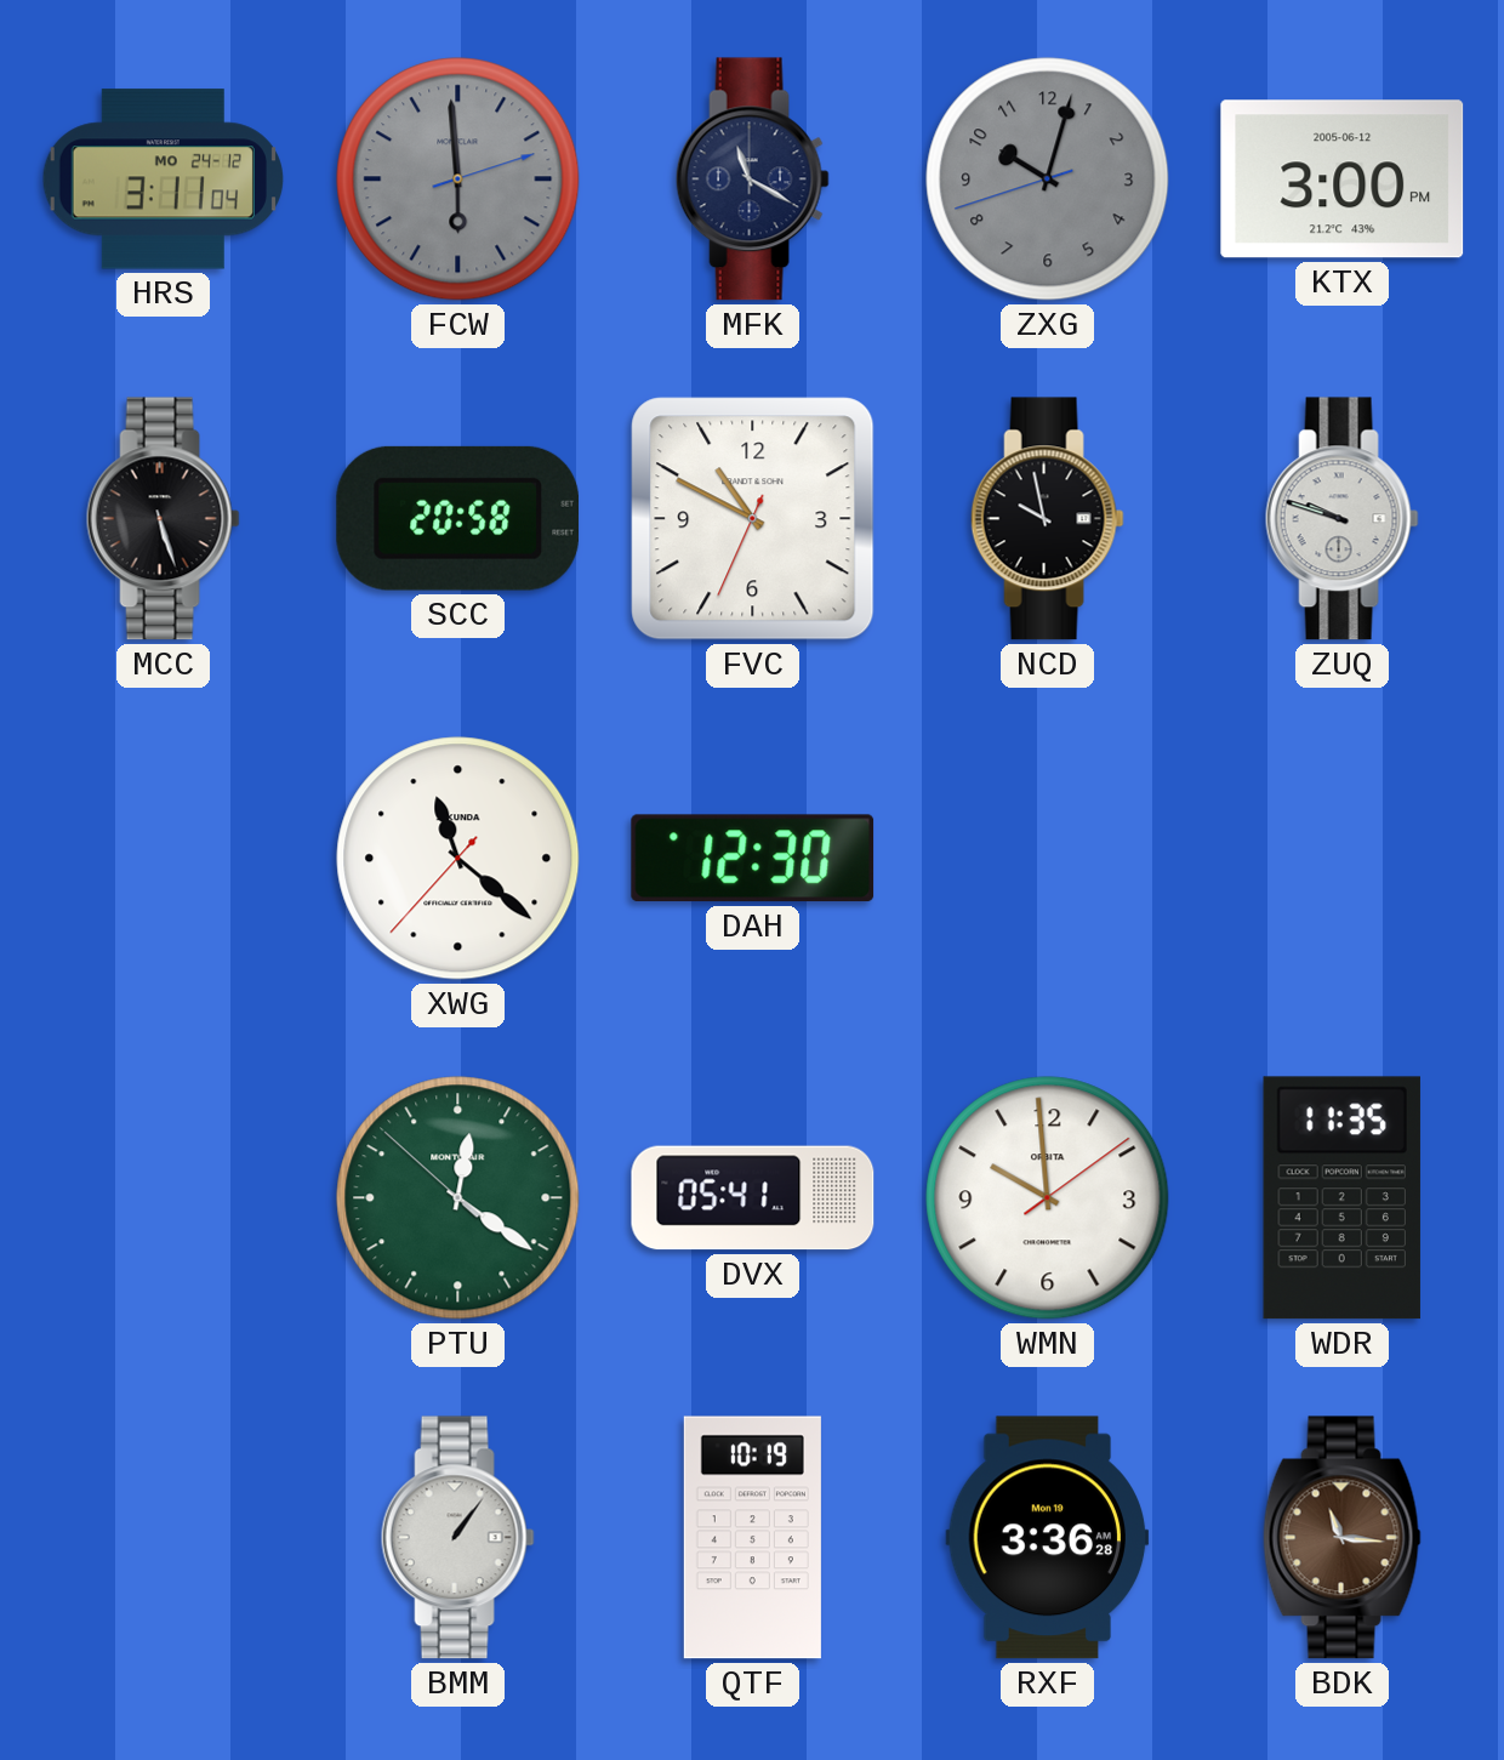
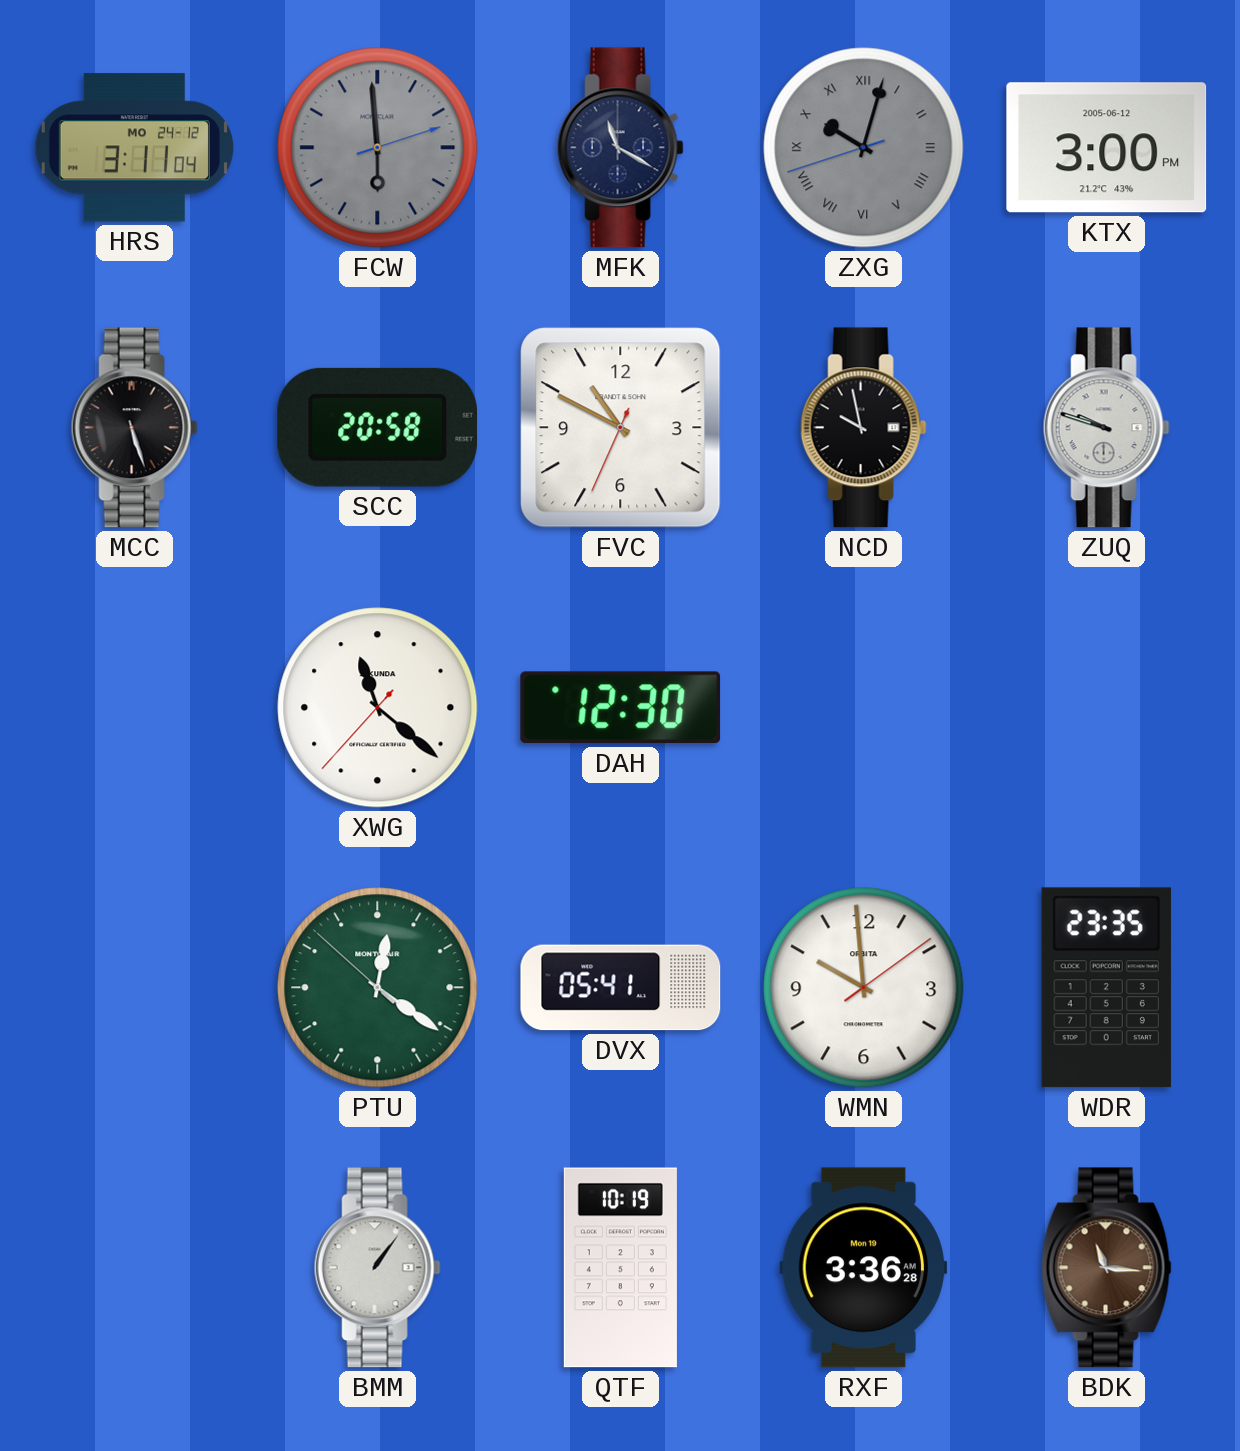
ZXG numerals: Arabic -> Roman
WDR: 11:35 -> 23:35
